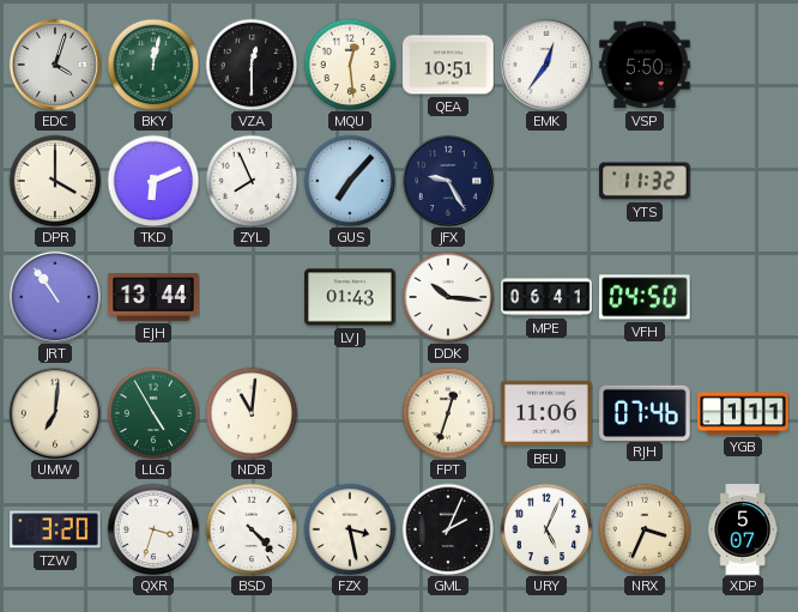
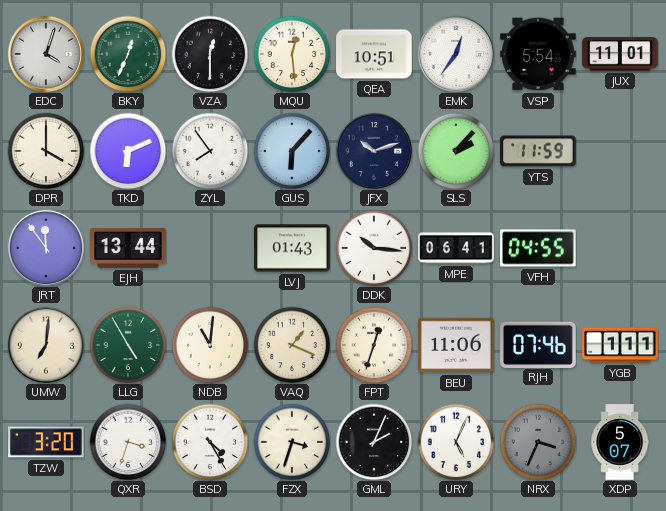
BKY: 12:02 -> 12:34
VSP: 5:50 -> 5:54
JUX: none -> 11:01
ZYL: 7:56 -> 7:54
GUS: 7:07 -> 6:07
JFX: 9:25 -> 10:12
SLS: none -> 2:07
YTS: 11:32 -> 11:59
JRT: 10:54 -> 11:54
VFH: 04:50 -> 04:55
VAQ: none -> 1:19
BSD: 4:23 -> 4:25
FZX: 3:28 -> 3:33
NRX dial: cream -> grey
